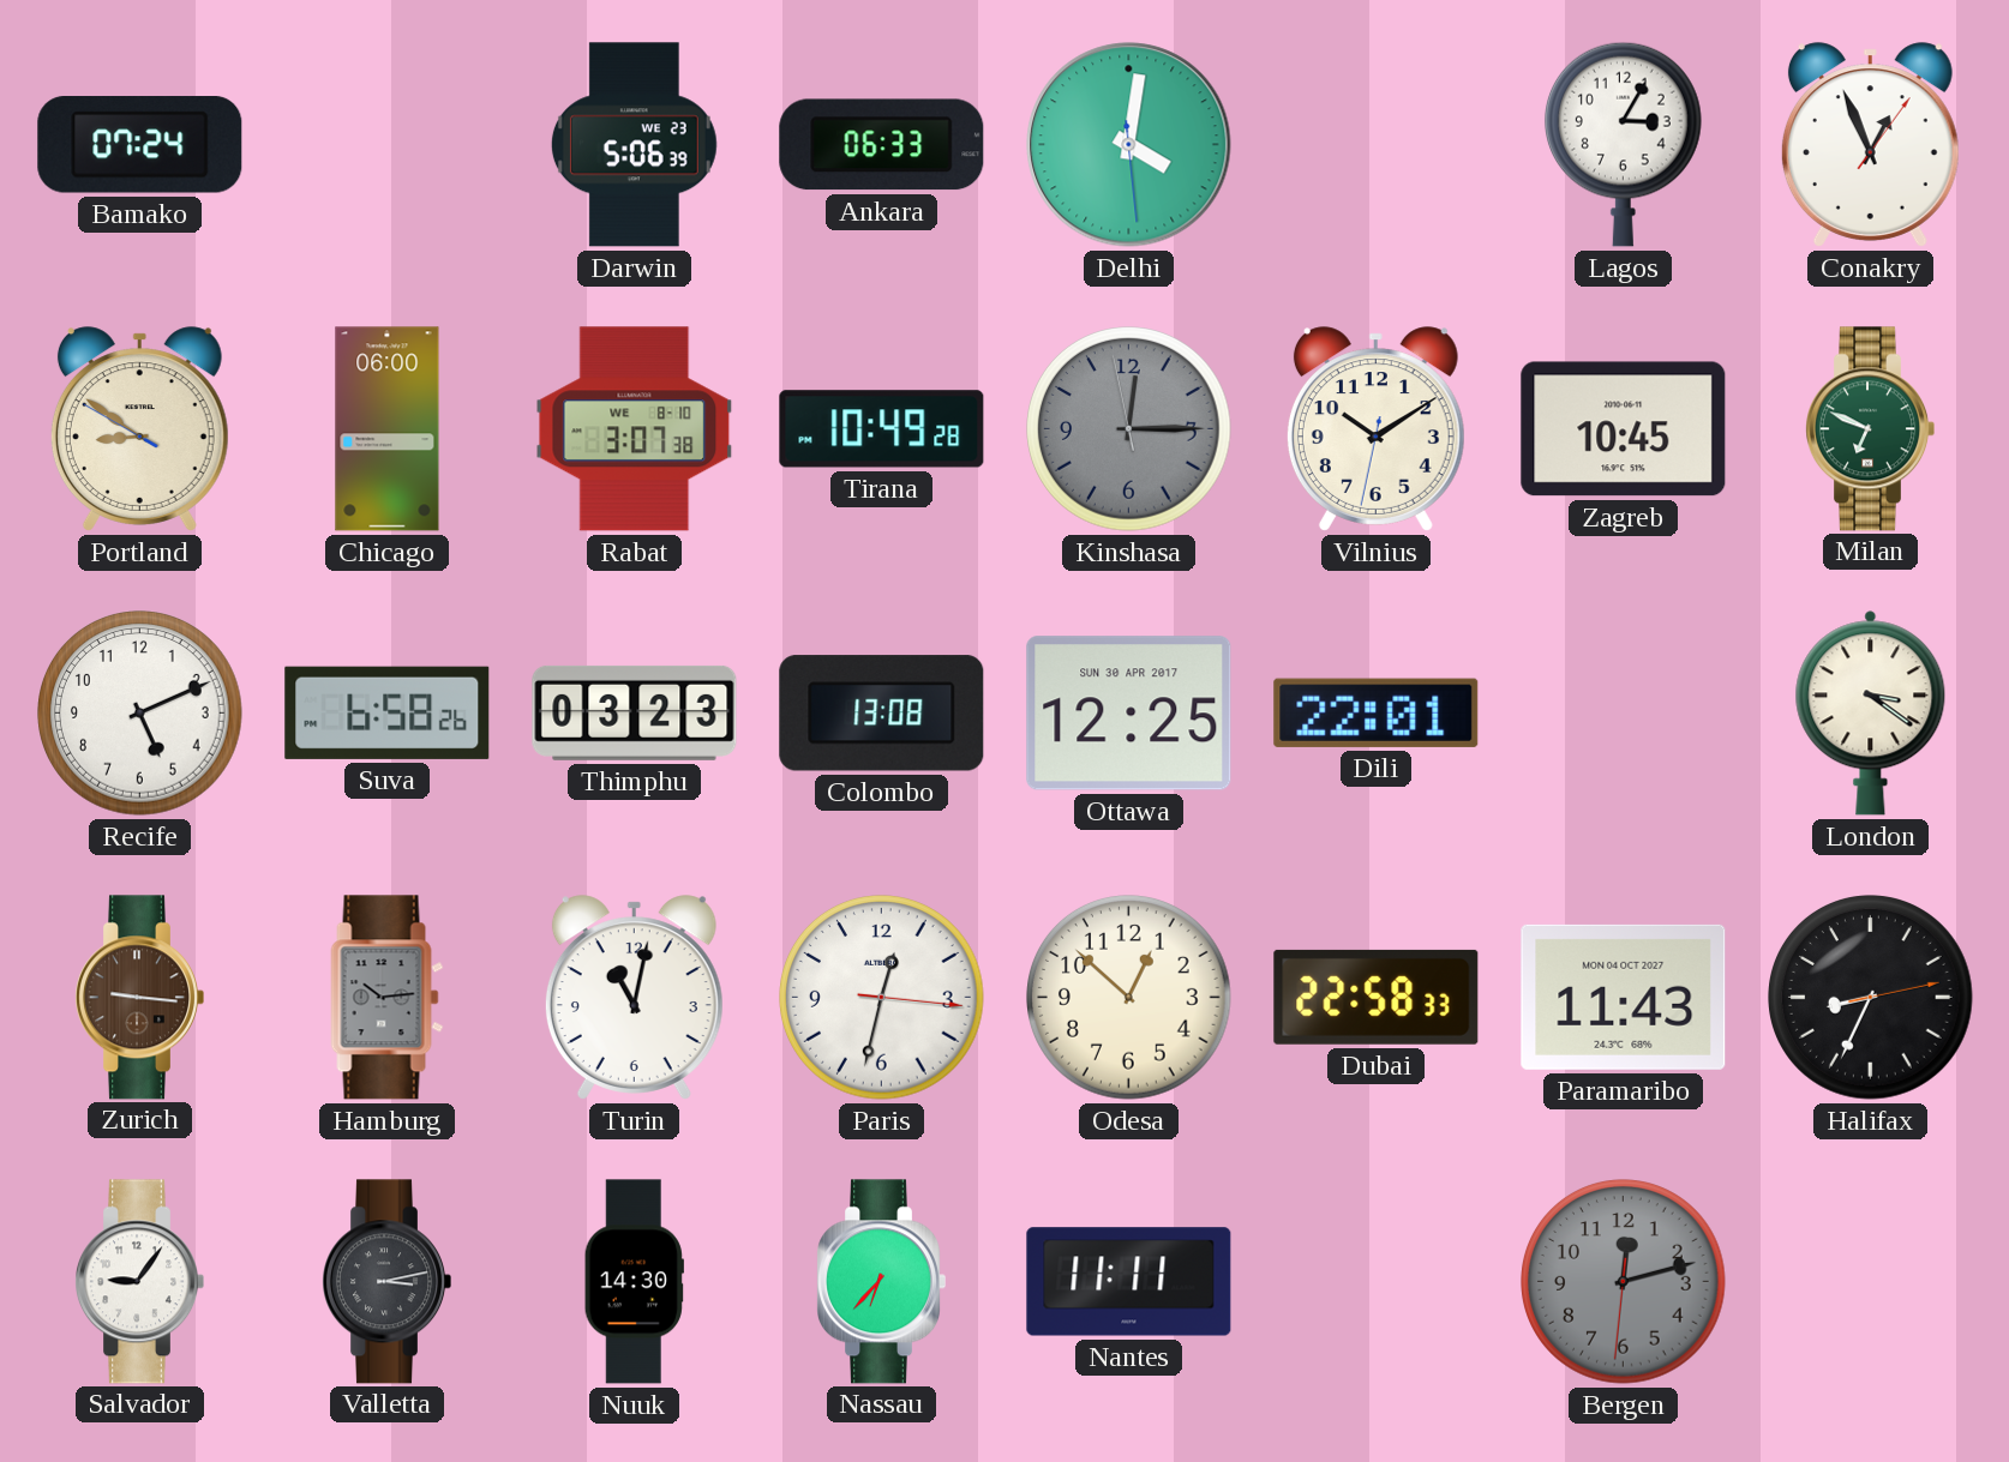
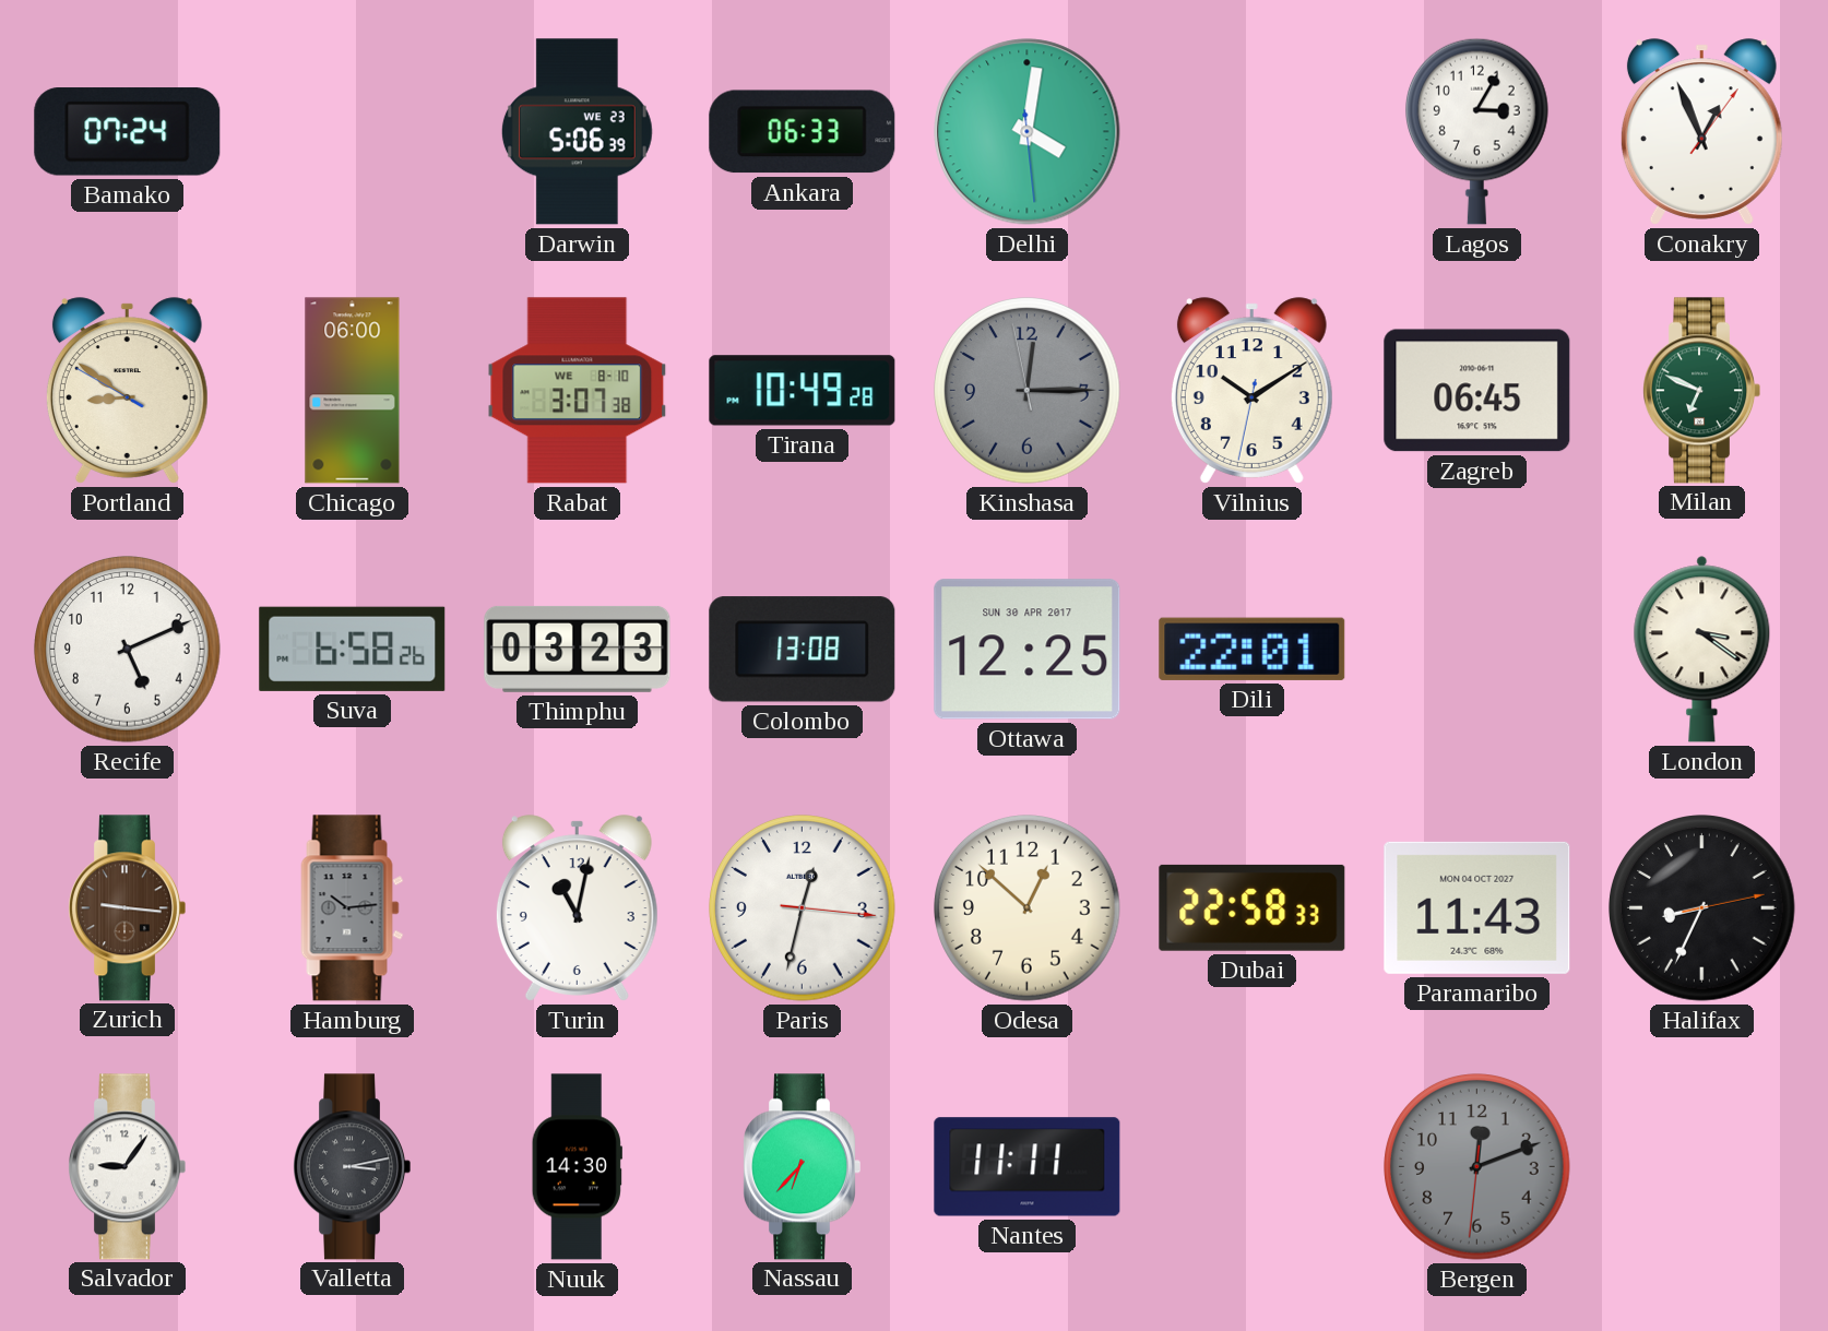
Zagreb: 10:45 -> 06:45
Bergen: 12:12 -> 12:11
